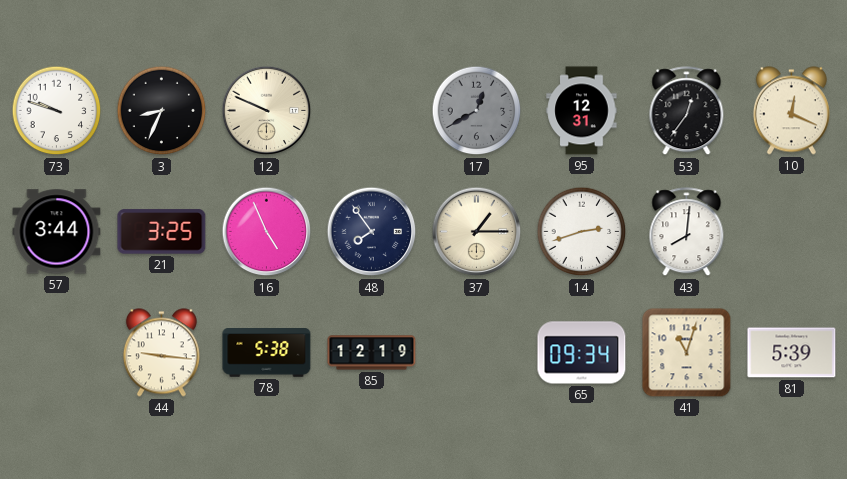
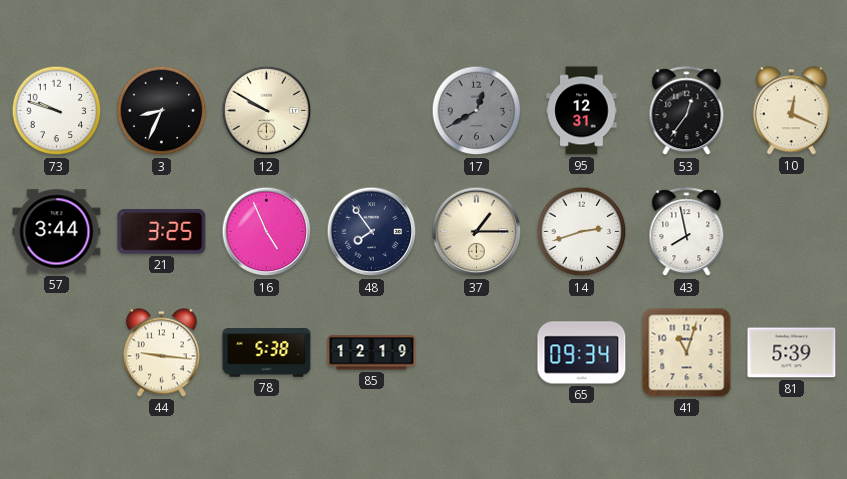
12: 9:49 -> 9:50
43: 8:01 -> 7:58
